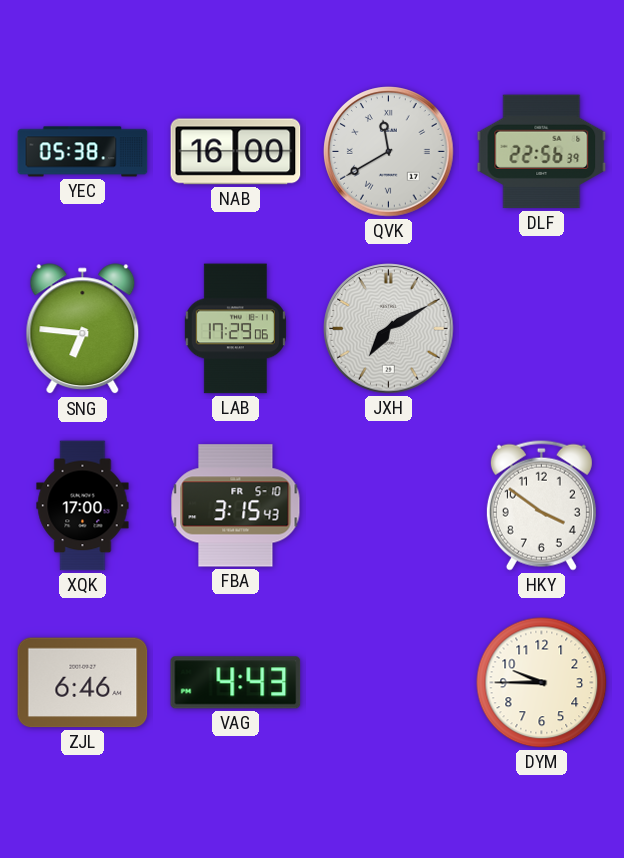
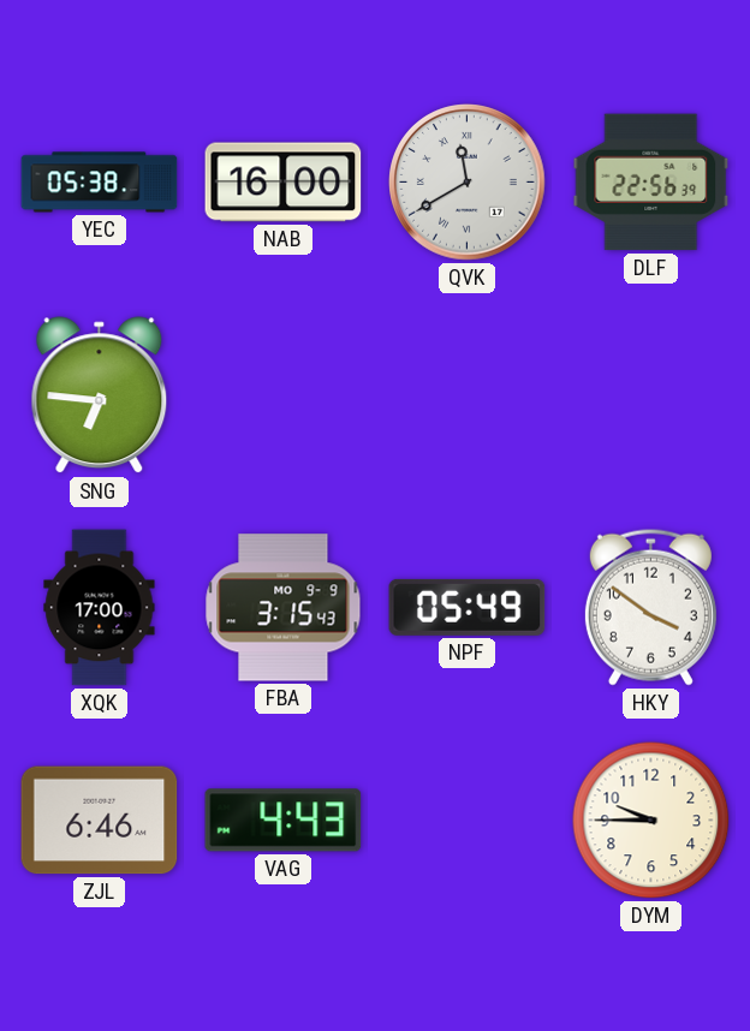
LAB: 17:29 -> none
JXH: 7:10 -> none
FBA date: FR 5-10 -> MO 9-9
NPF: none -> 05:49
